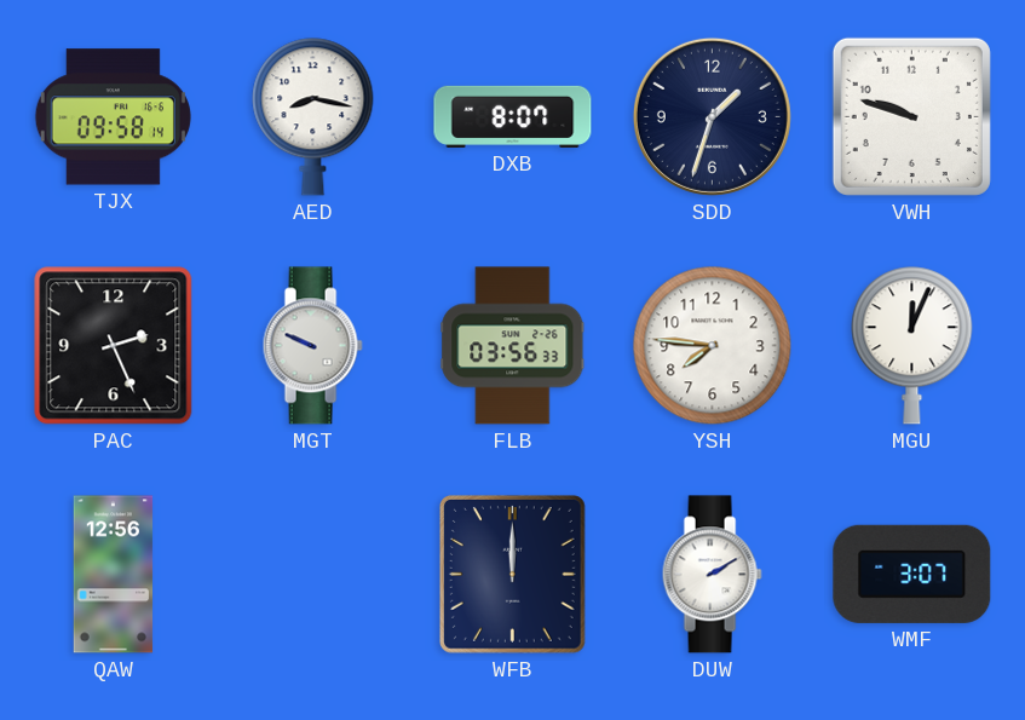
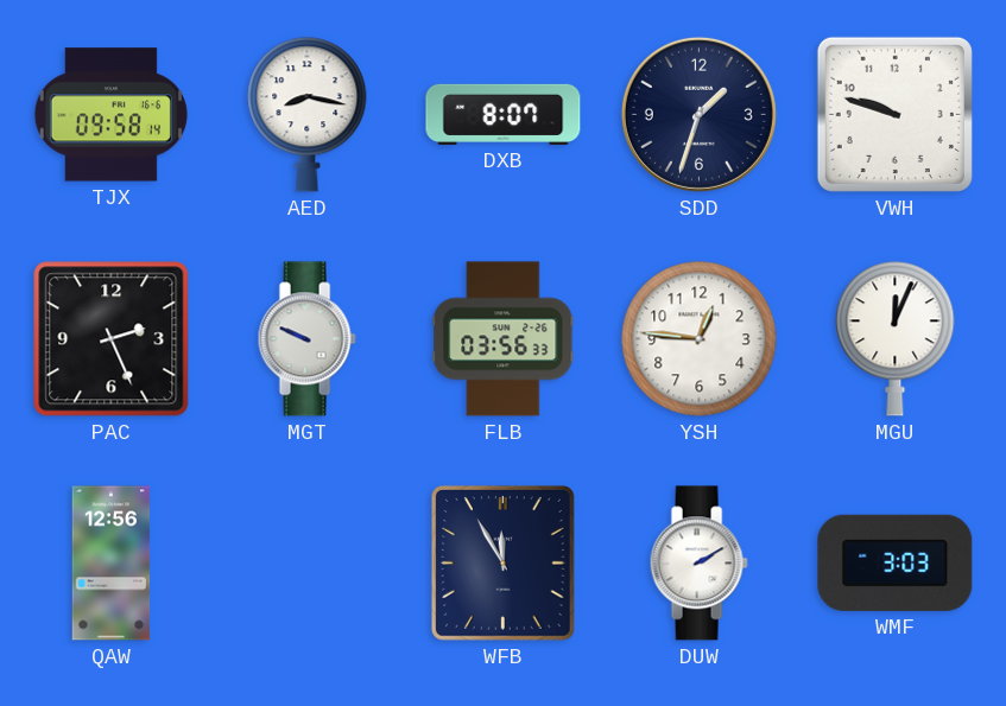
YSH: 7:46 -> 12:46
WFB: 12:00 -> 11:55
WMF: 3:07 -> 3:03
